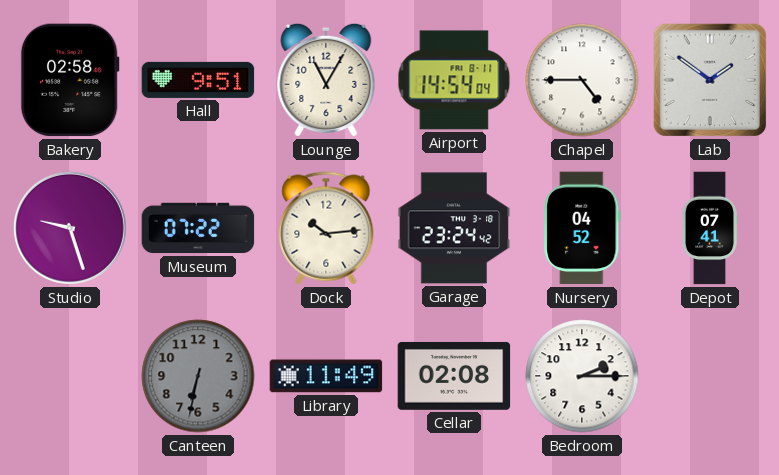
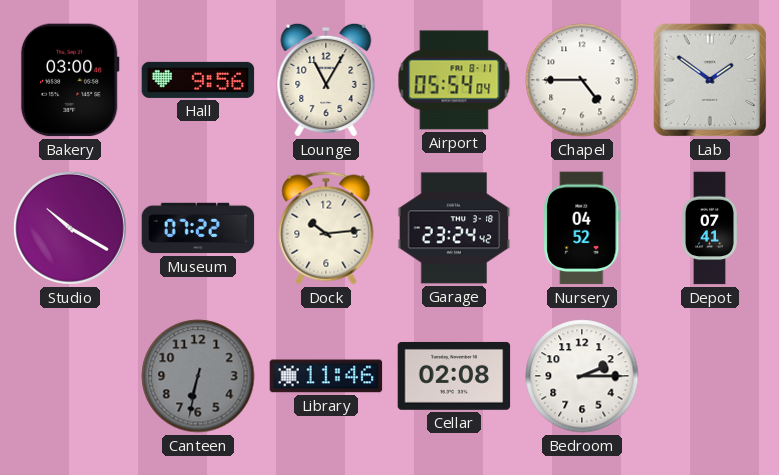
Bakery: 02:58 -> 03:00
Hall: 9:51 -> 9:56
Airport: 14:54 -> 05:54
Studio: 9:27 -> 10:20
Library: 11:49 -> 11:46
